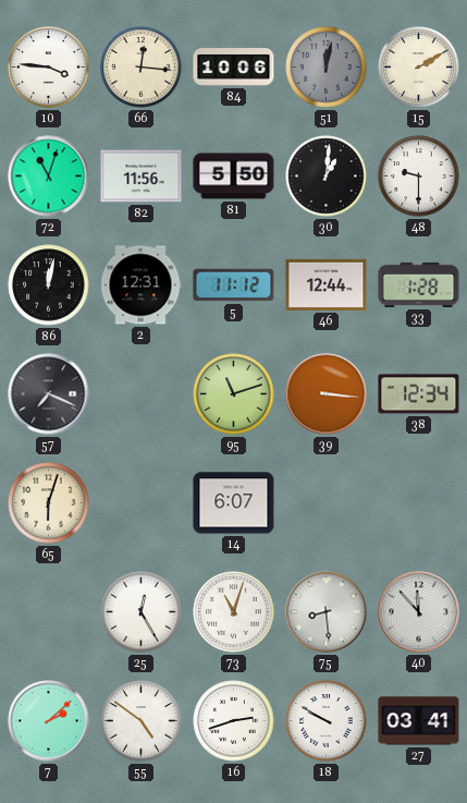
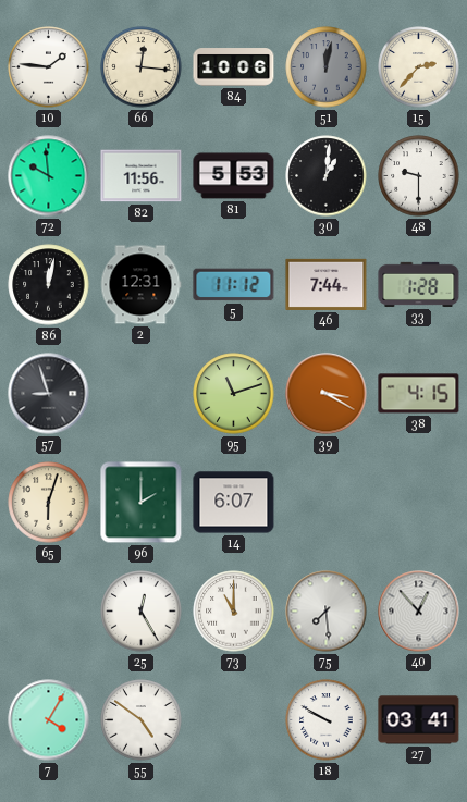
10: 3:46 -> 1:46
15: 2:10 -> 2:37
72: 11:03 -> 9:59
81: 5:50 -> 5:53
46: 12:44 -> 7:44
57: 7:19 -> 8:57
39: 3:16 -> 3:20
38: 12:34 -> 4:15
96: none -> 2:00
73: 11:03 -> 11:00
75: 8:29 -> 7:29
40: 11:53 -> 12:53
7: 2:08 -> 4:05
16: 2:42 -> none
